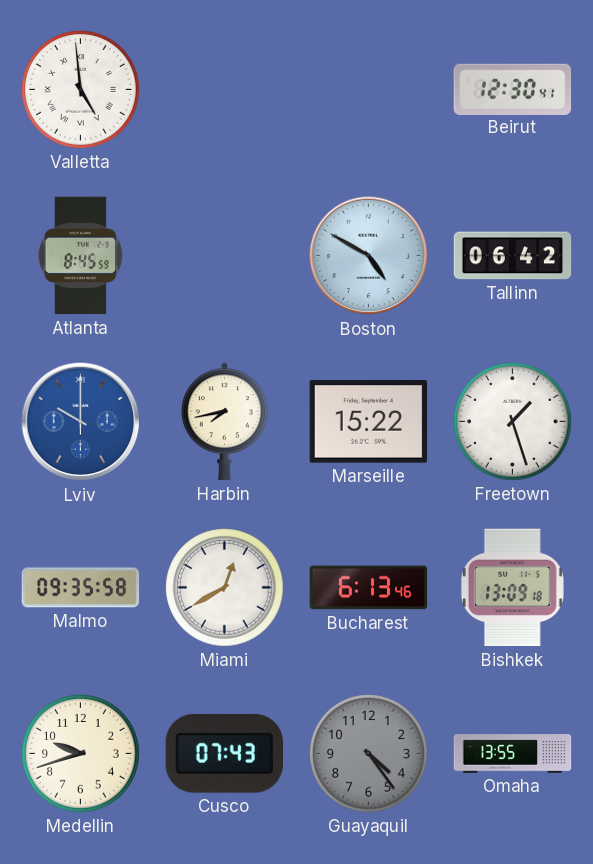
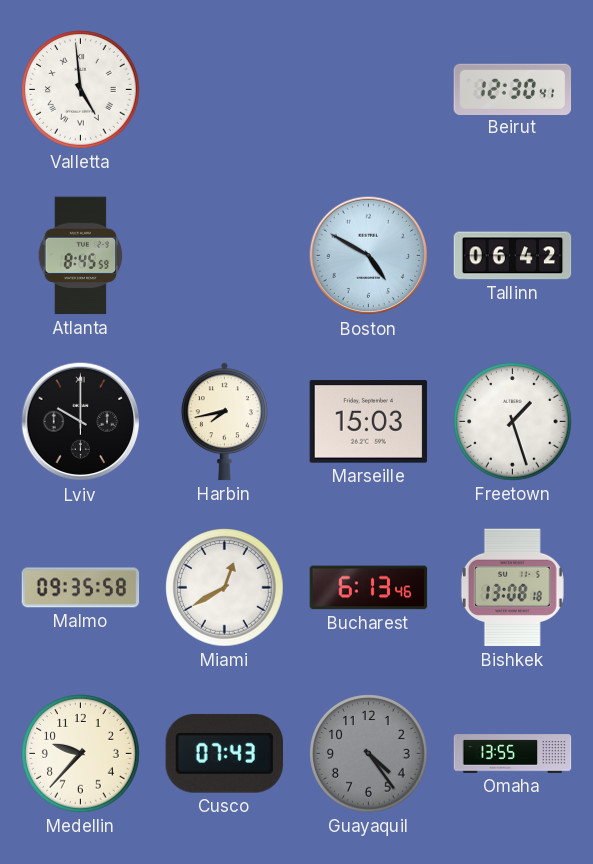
Lviv dial: blue -> black
Marseille: 15:22 -> 15:03
Bishkek: 13:09 -> 13:08
Medellin: 9:42 -> 9:37
